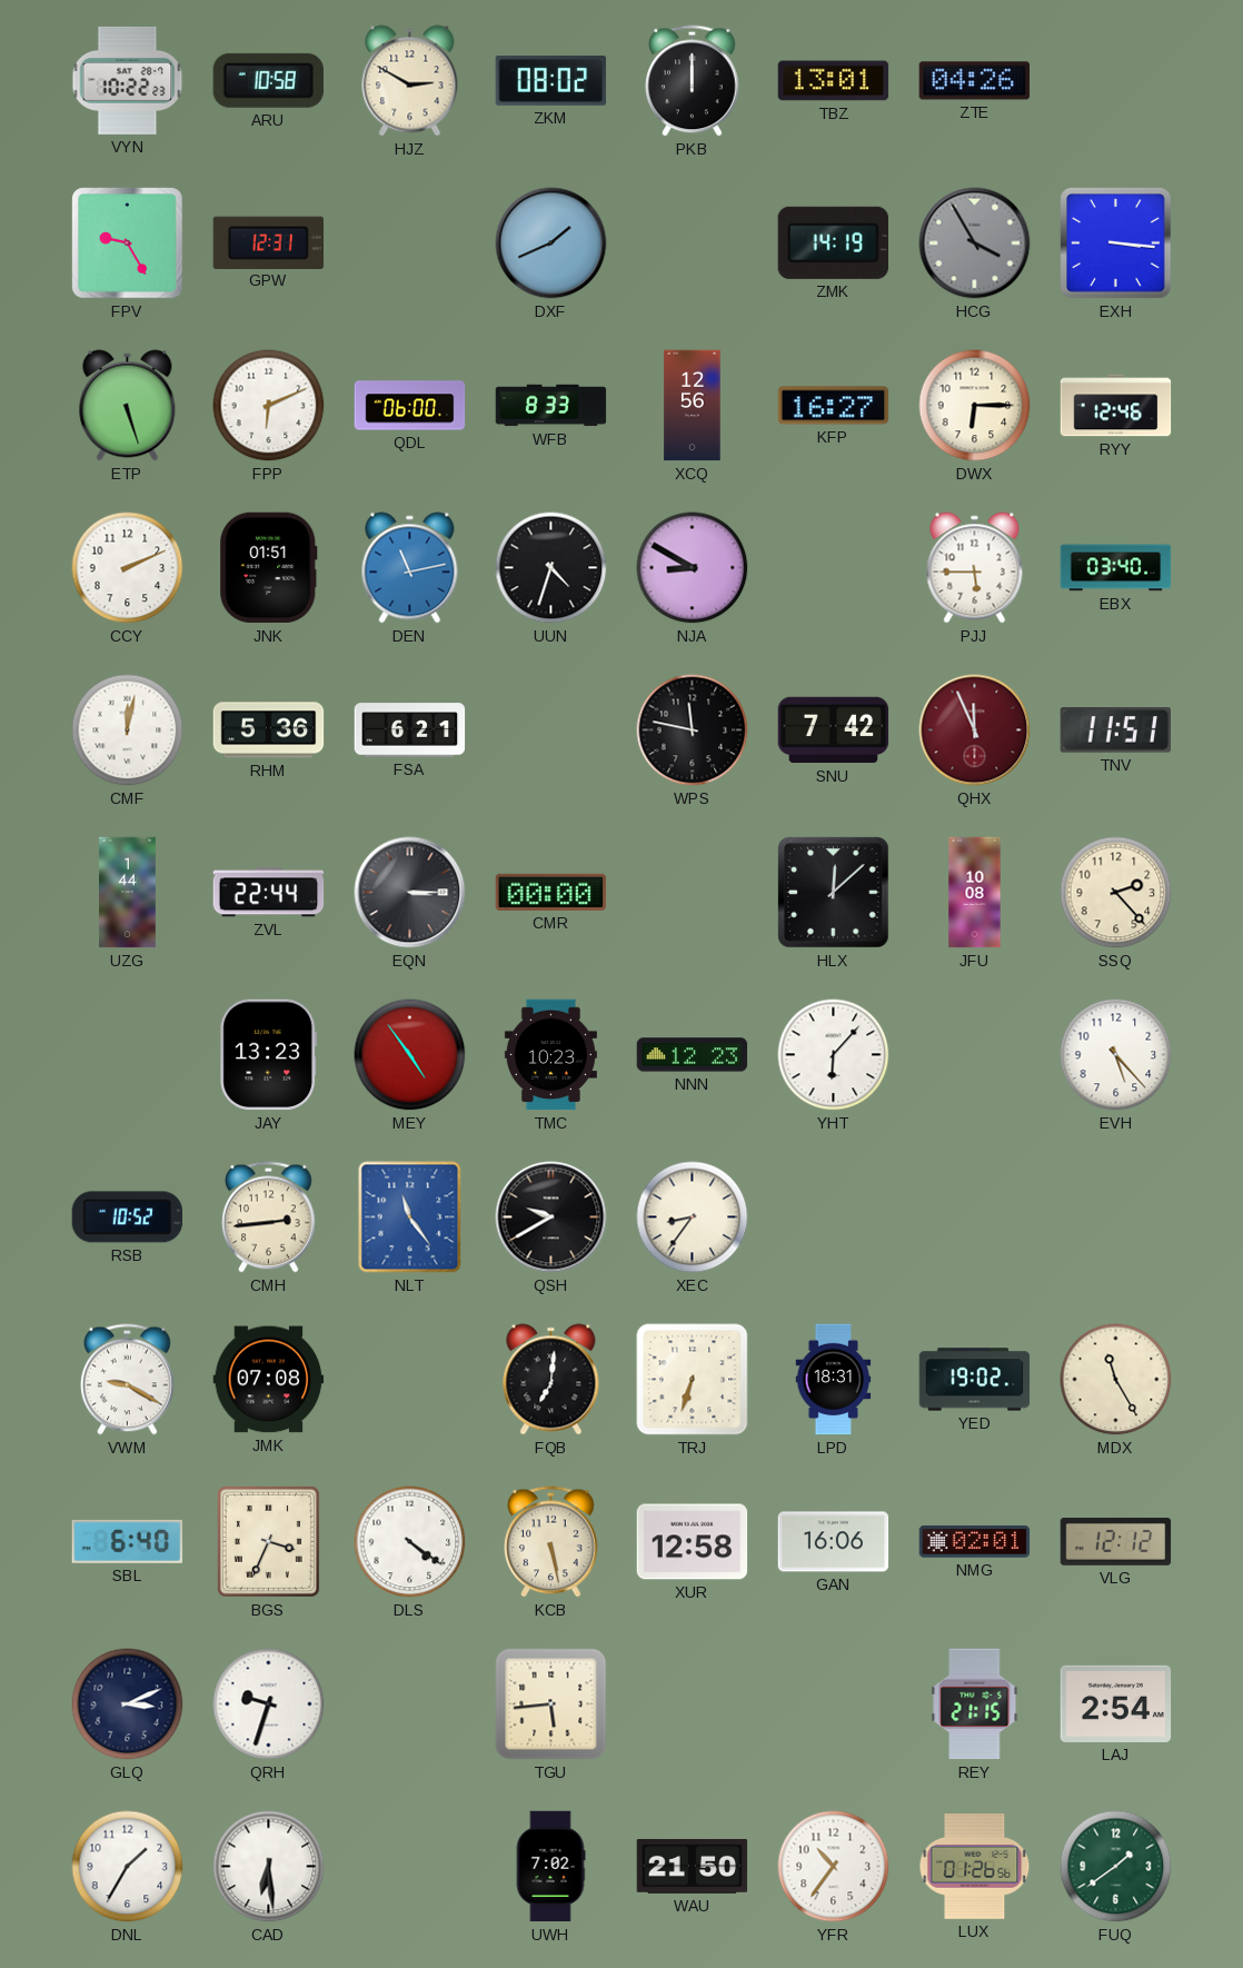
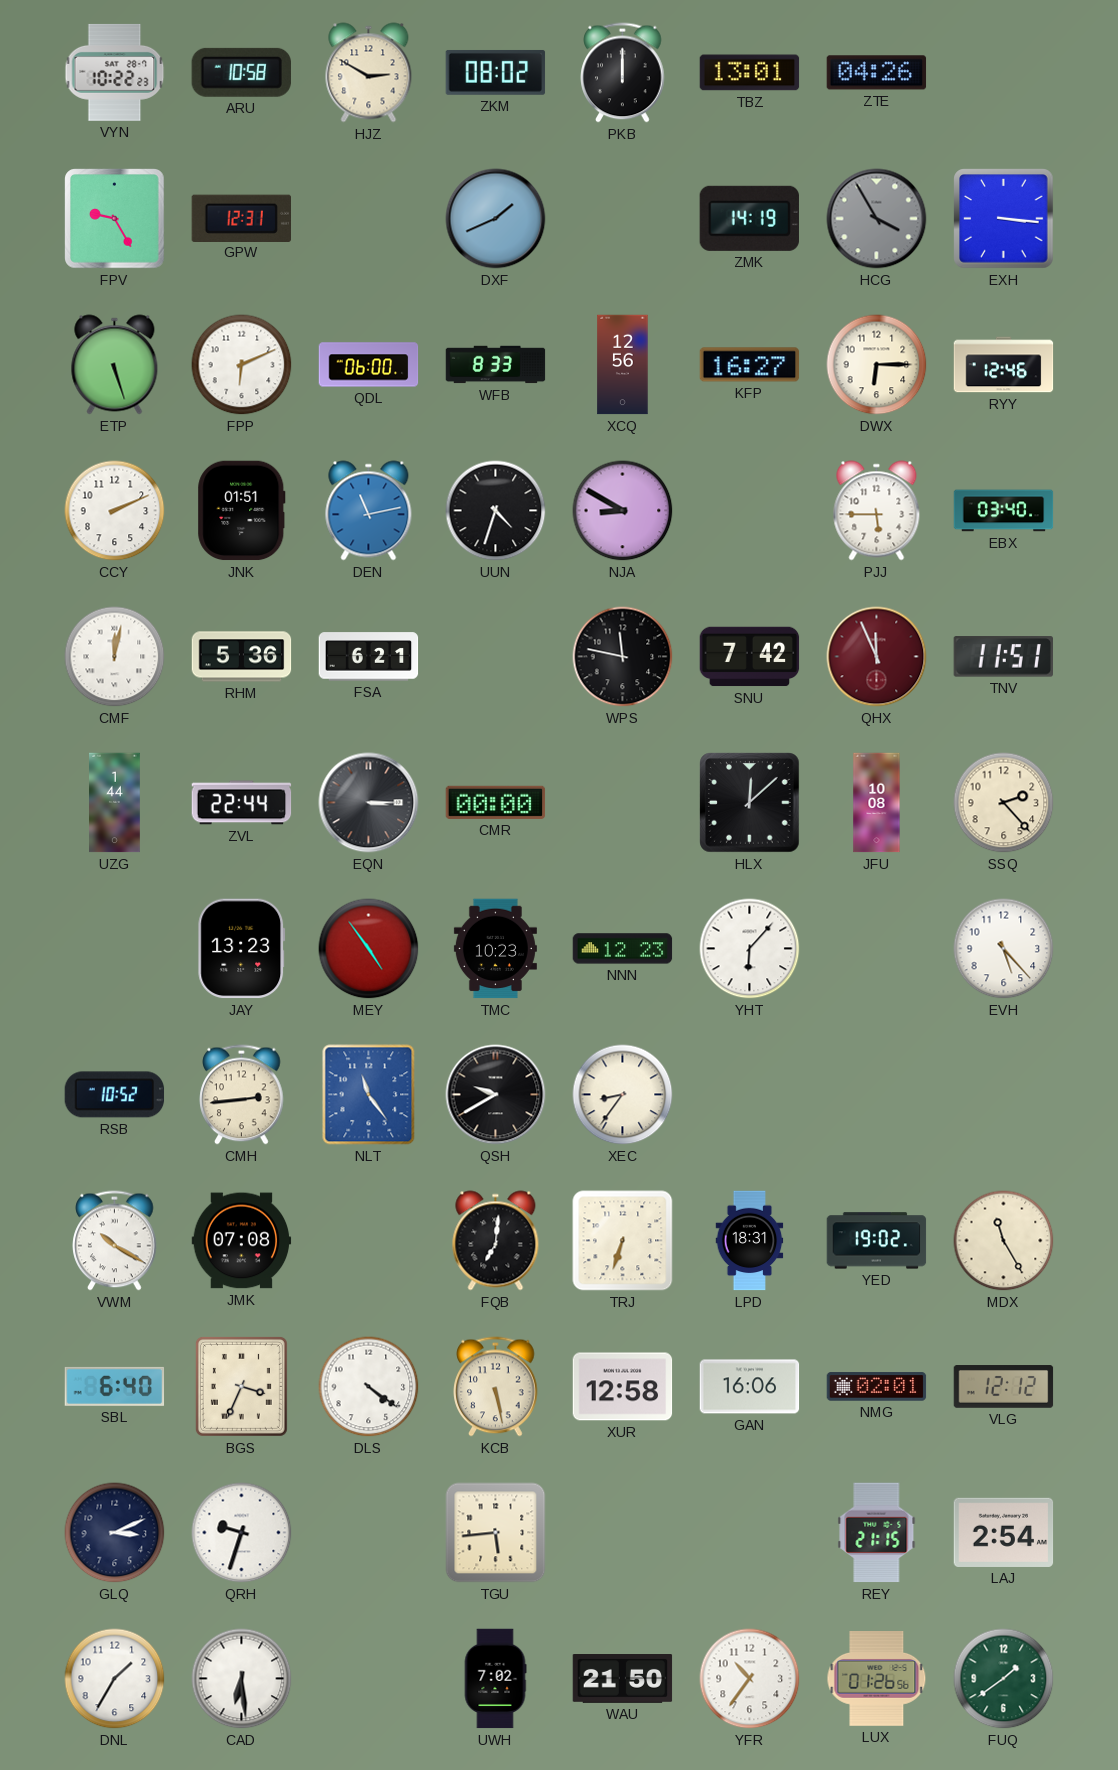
VWM: 9:20 -> 10:20
